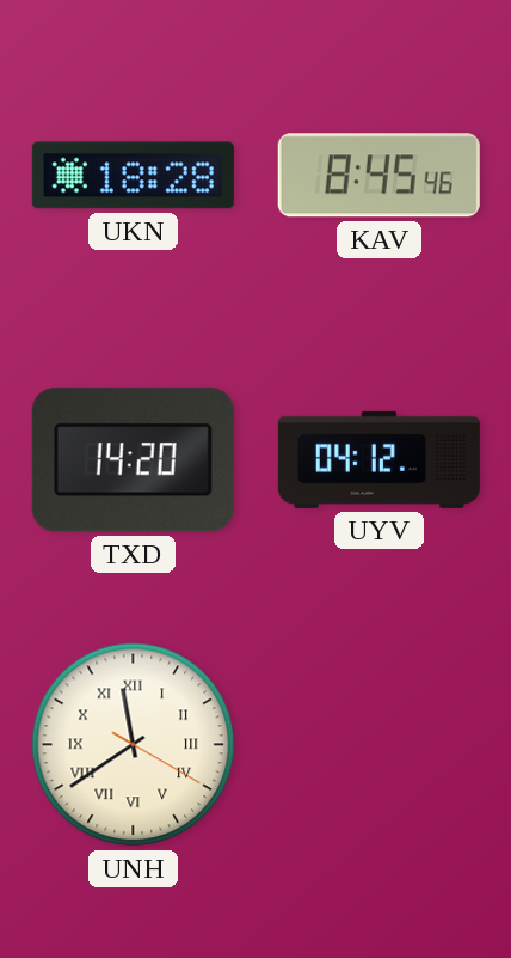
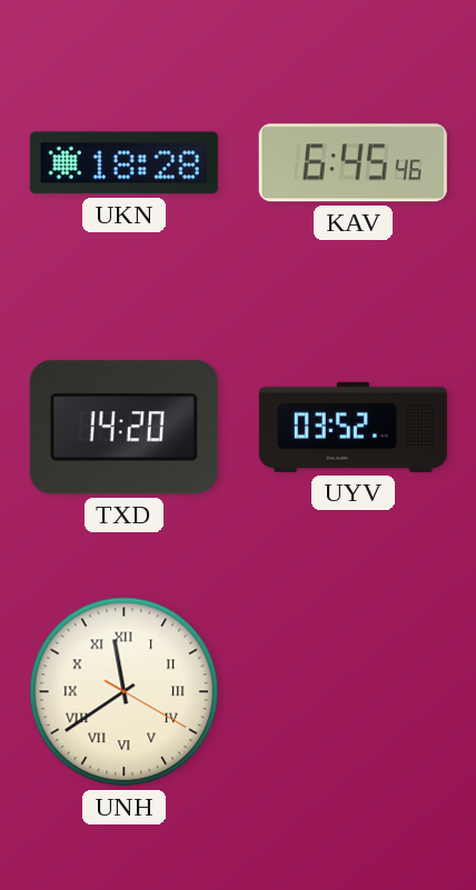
KAV: 8:45 -> 6:45
UYV: 04:12 -> 03:52
